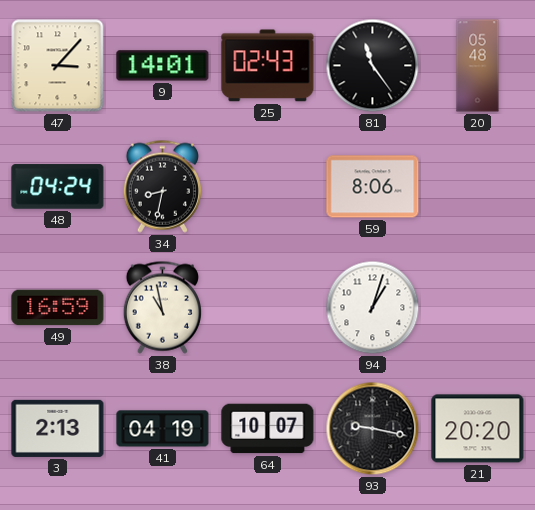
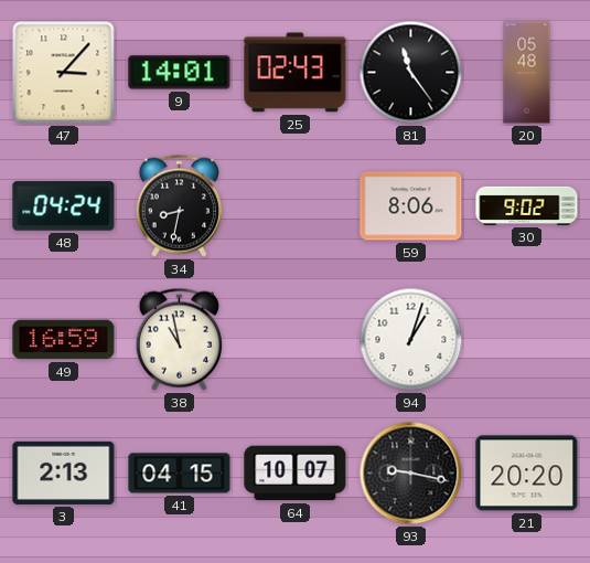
30: none -> 9:02
41: 04:19 -> 04:15
